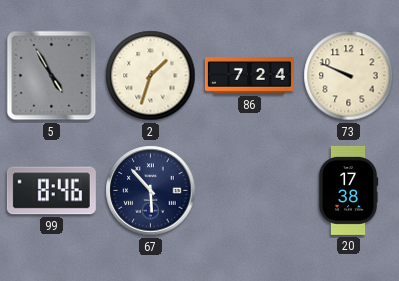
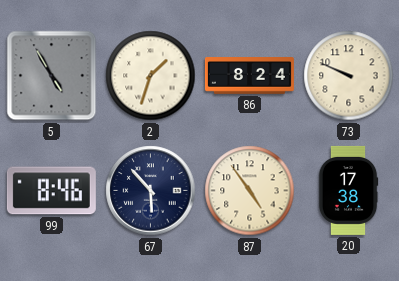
86: 7:24 -> 8:24
87: none -> 4:54
